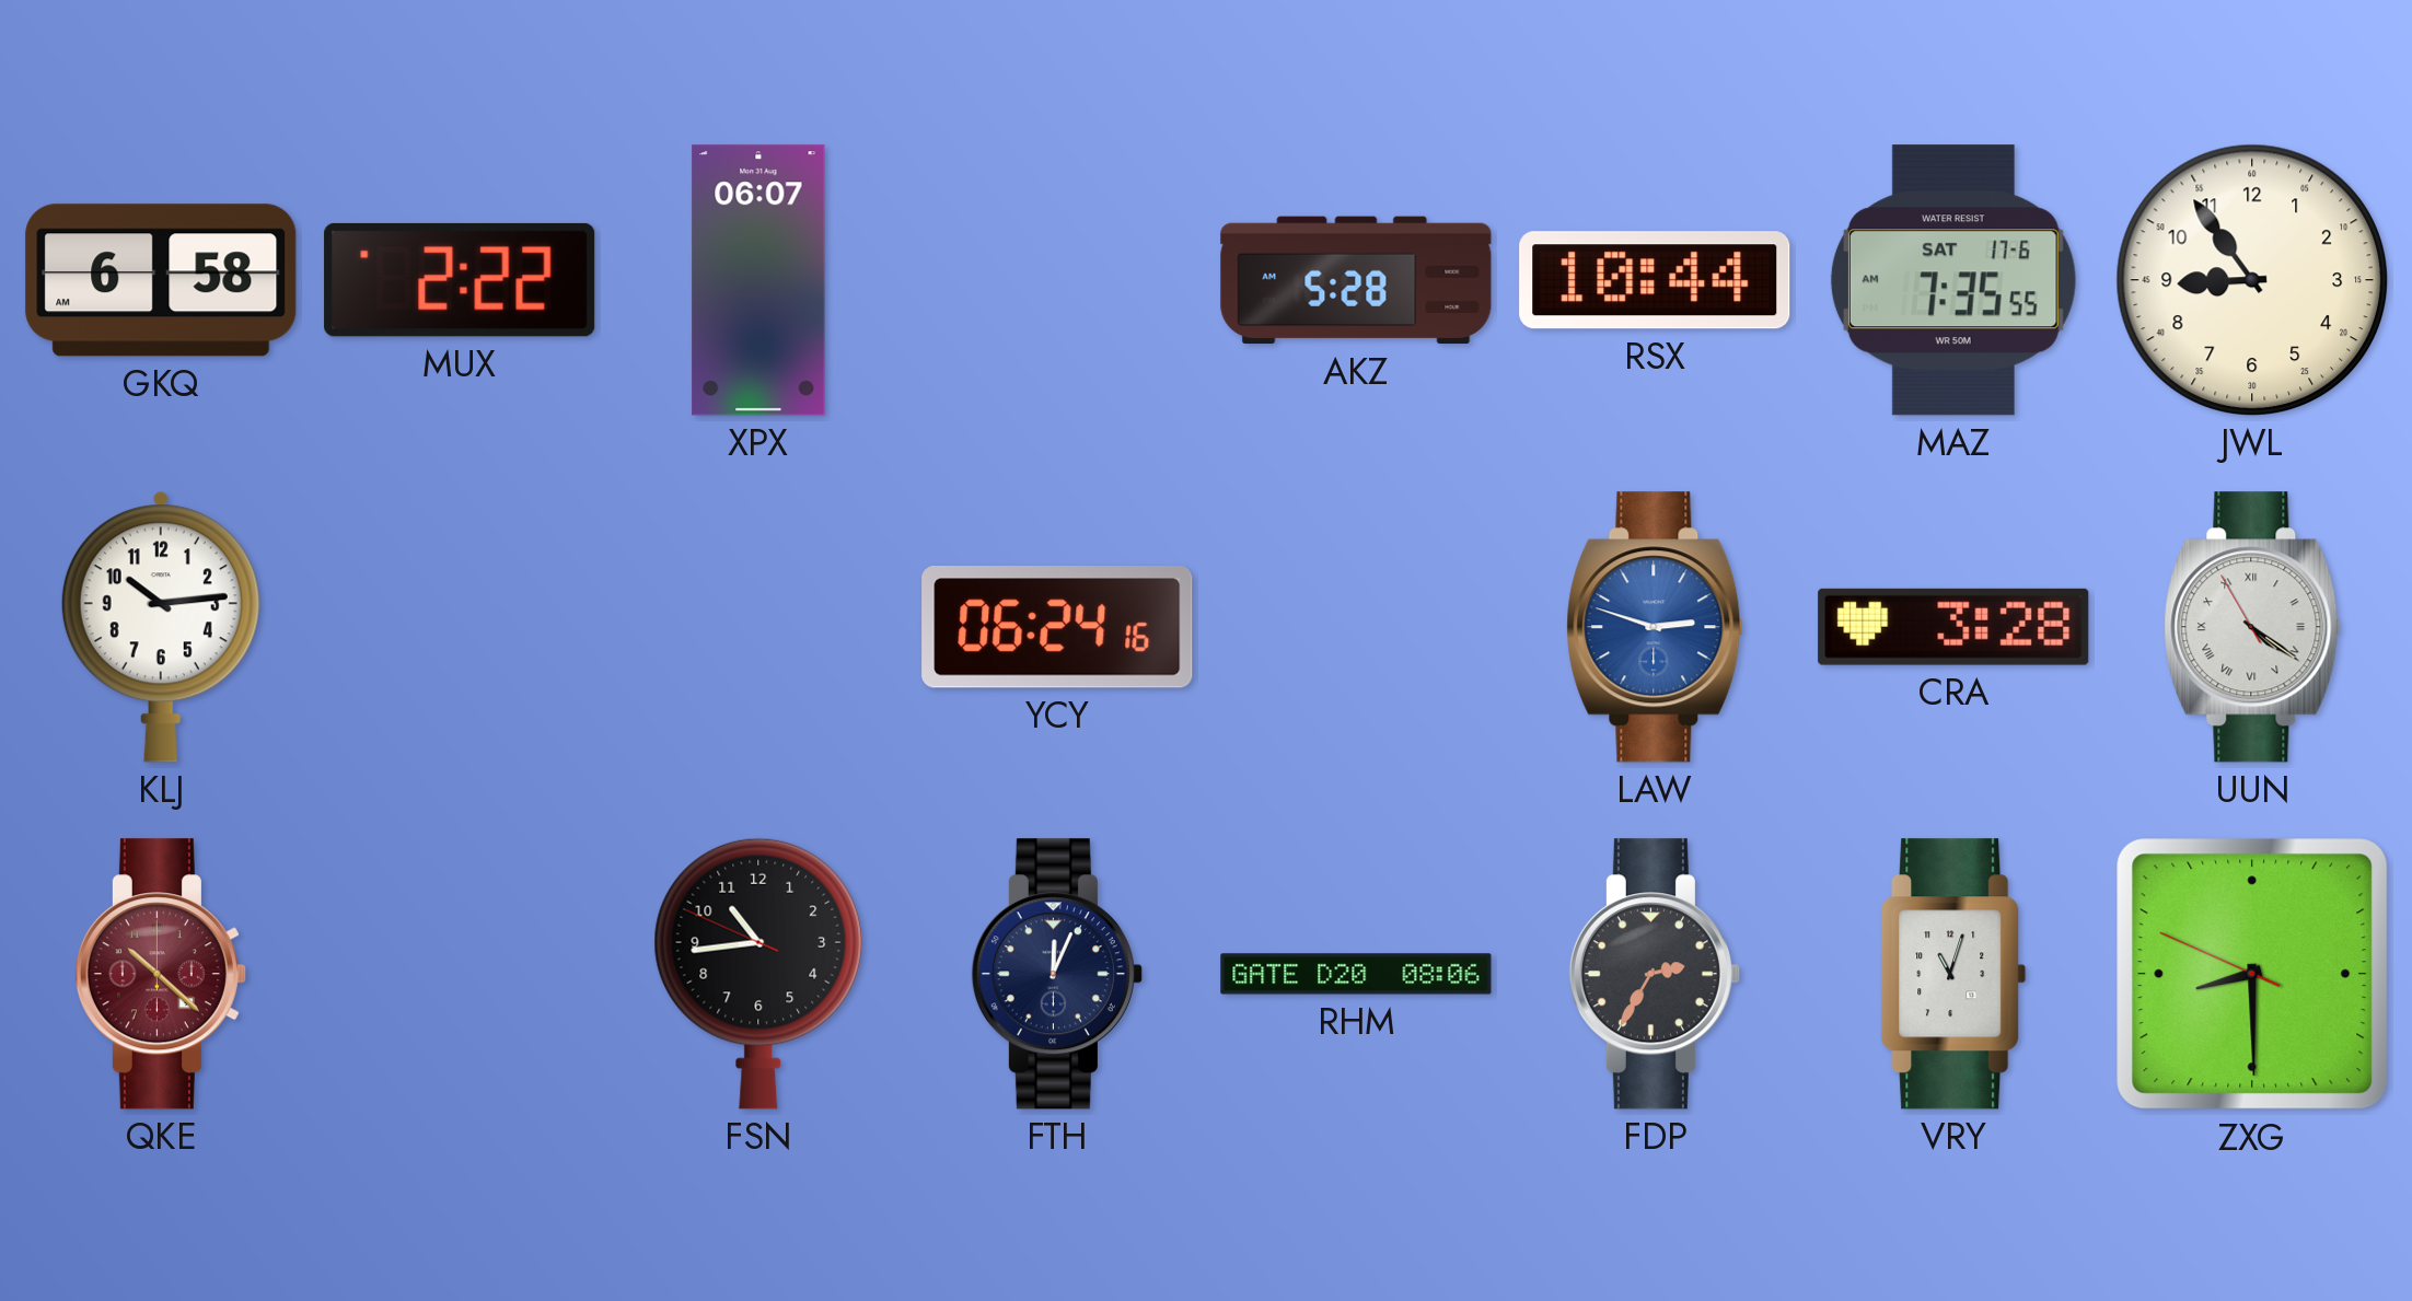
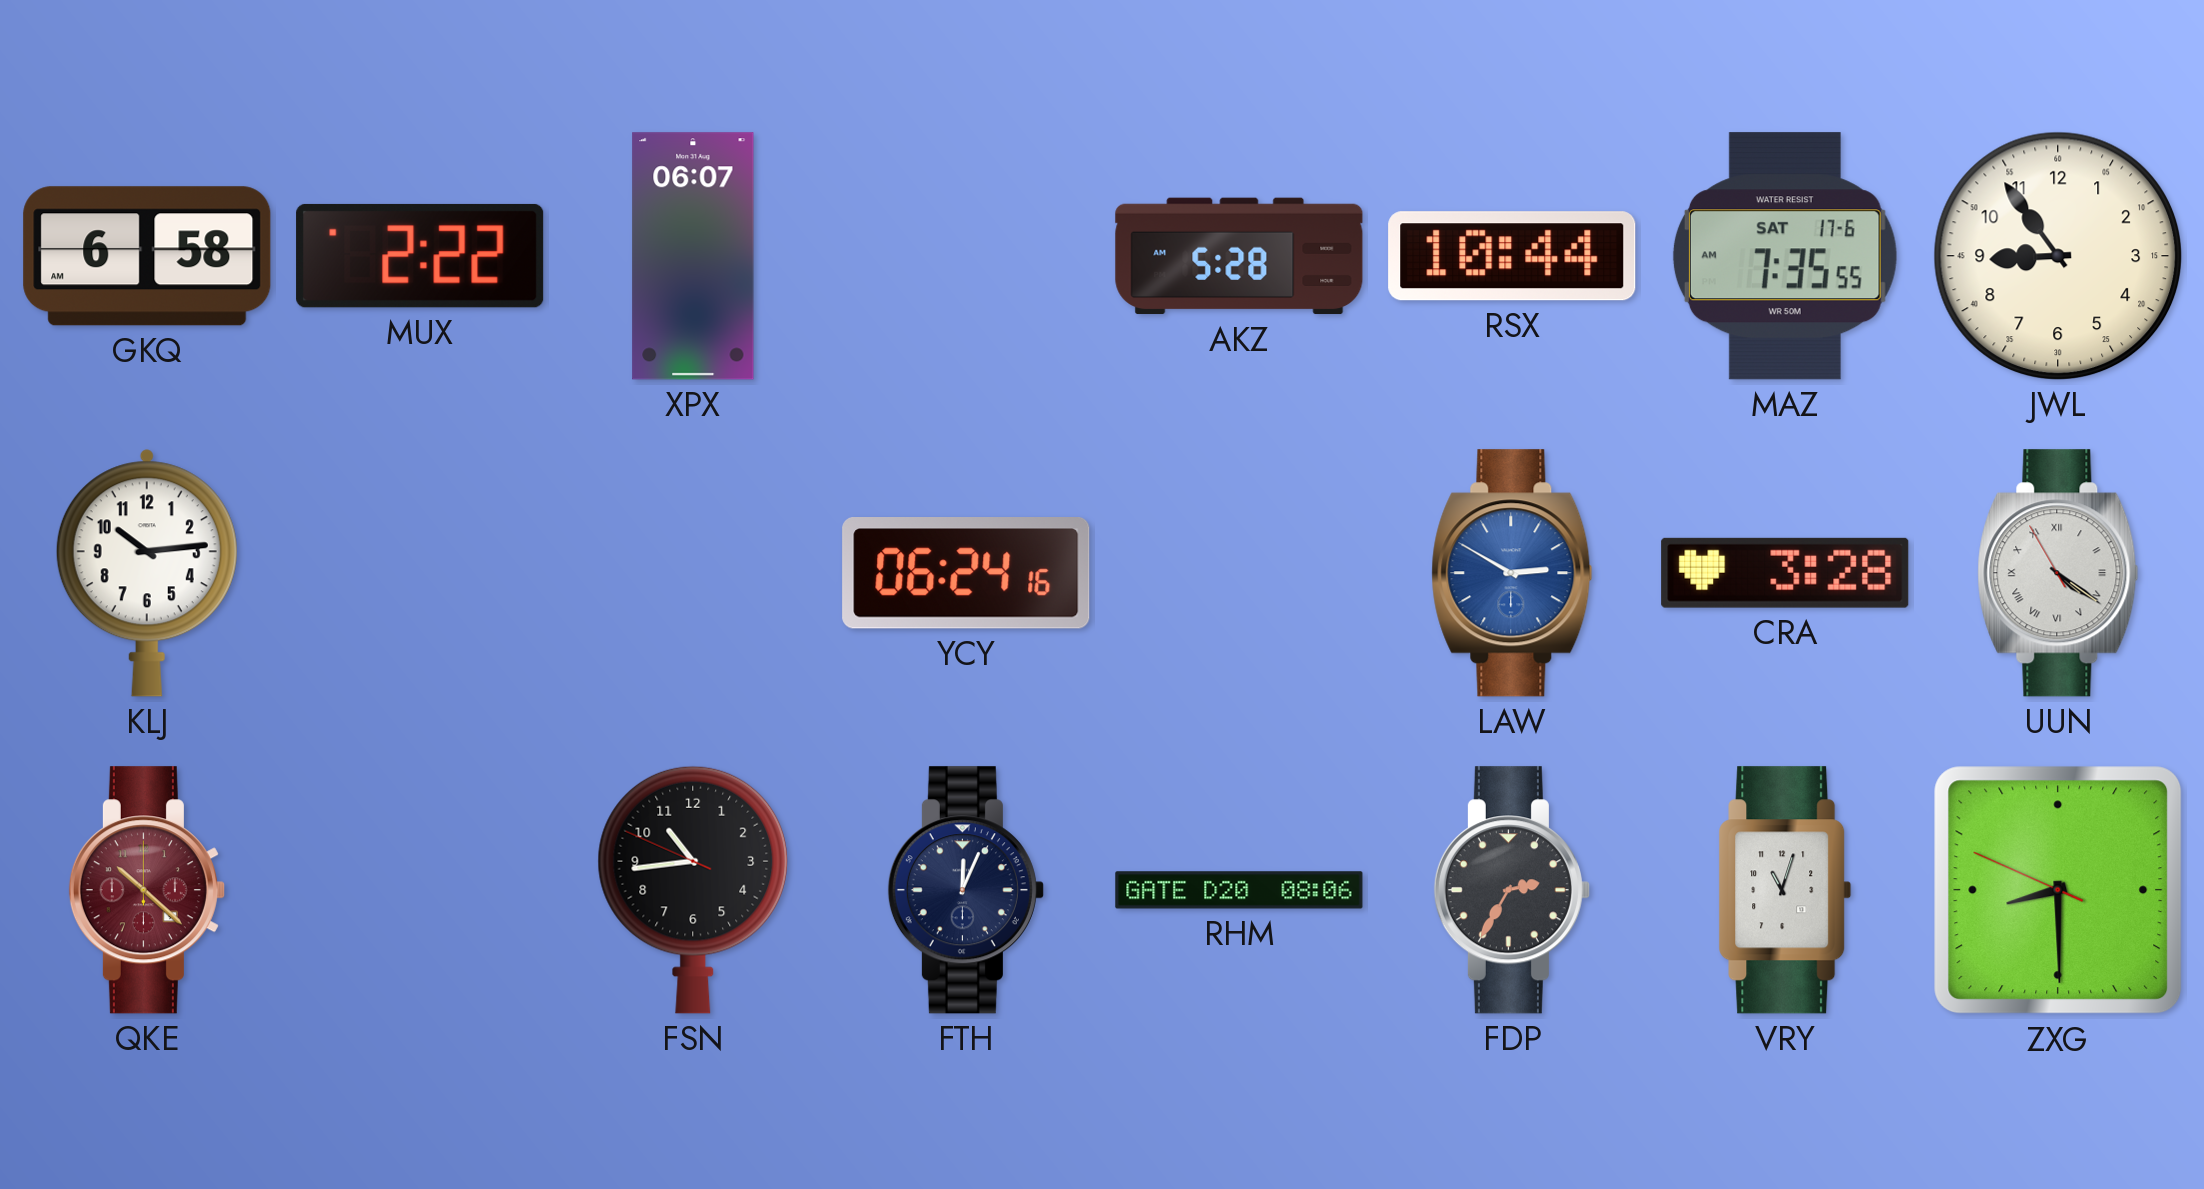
LAW: 2:48 -> 2:50
